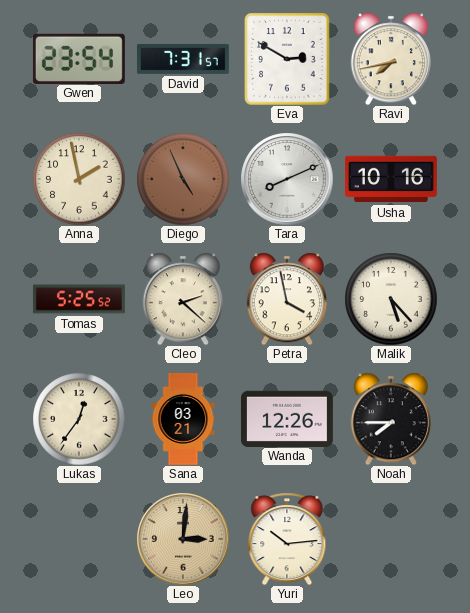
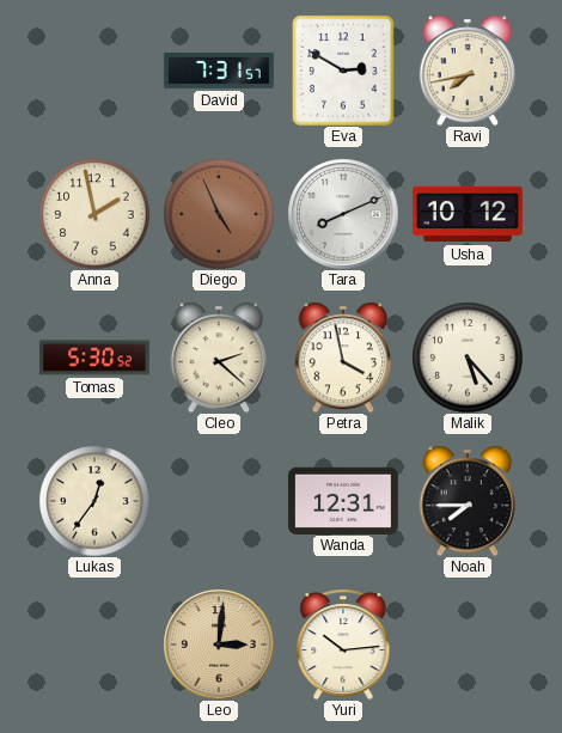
Gwen: 23:54 -> none
Usha: 10:16 -> 10:12
Tomas: 5:25 -> 5:30
Sana: 03:21 -> none
Wanda: 12:26 -> 12:31
